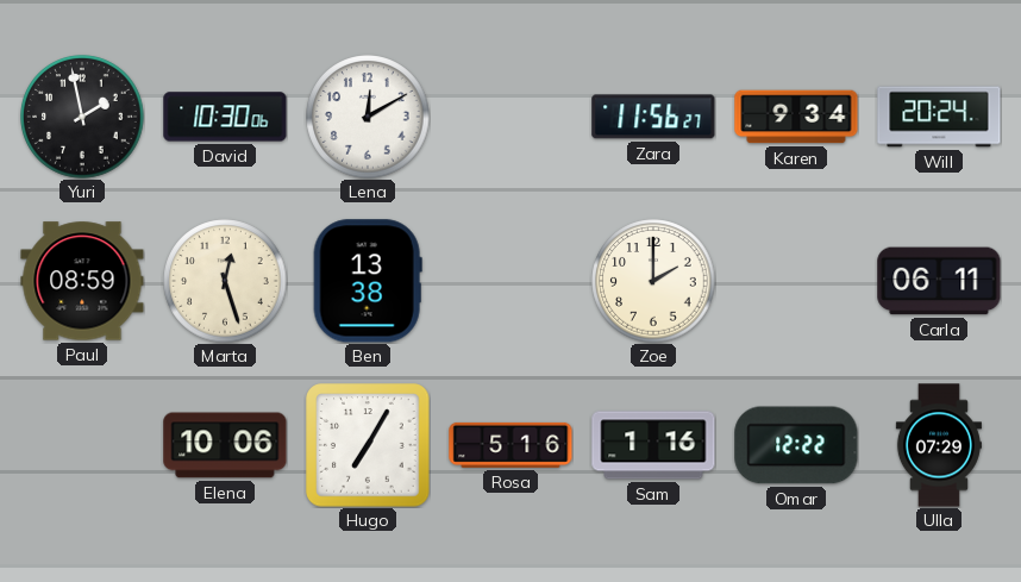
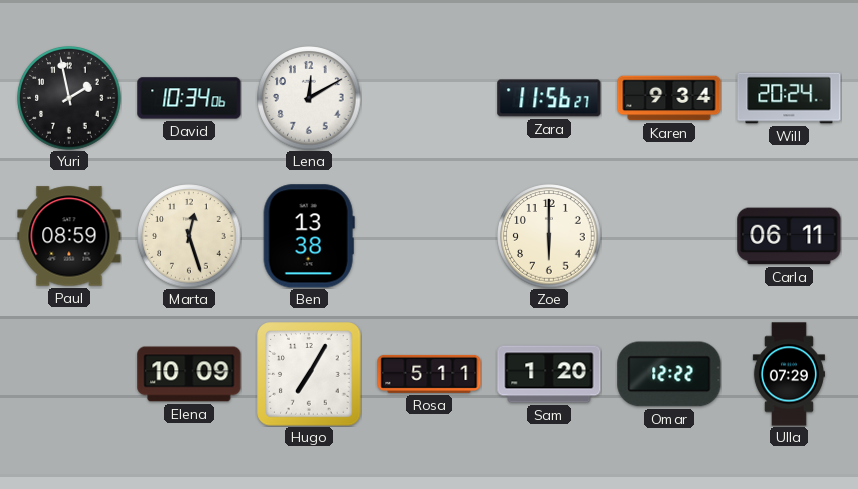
David: 10:30 -> 10:34
Zoe: 2:00 -> 6:00
Elena: 10:06 -> 10:09
Rosa: 5:16 -> 5:11
Sam: 1:16 -> 1:20
